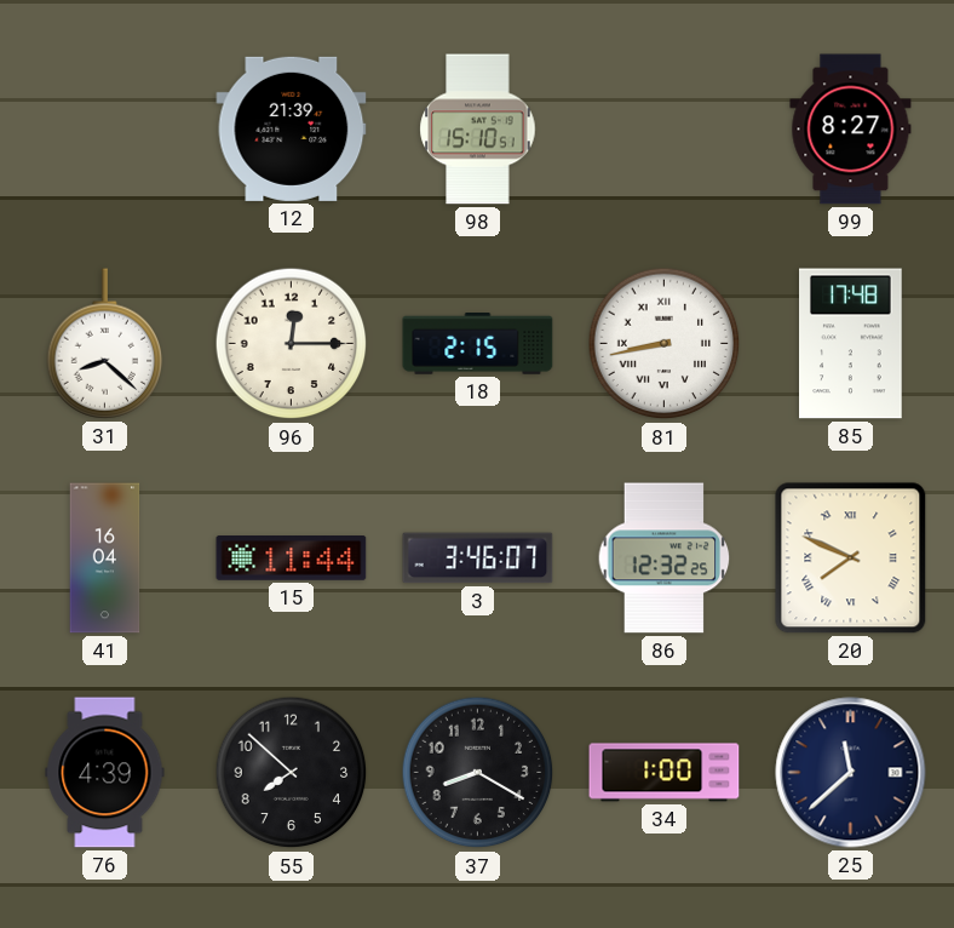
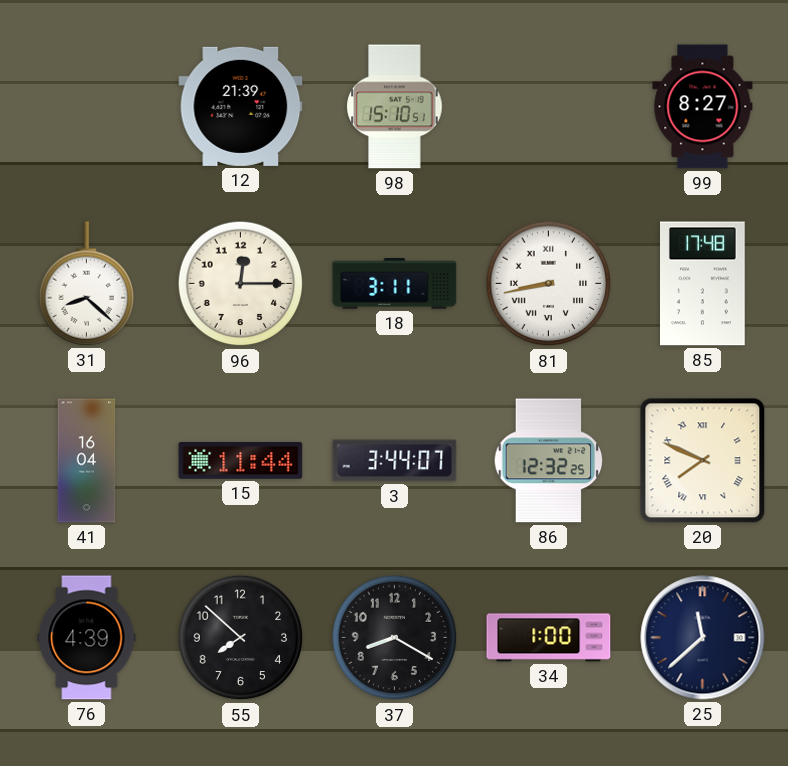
18: 2:15 -> 3:11
3: 3:46 -> 3:44
